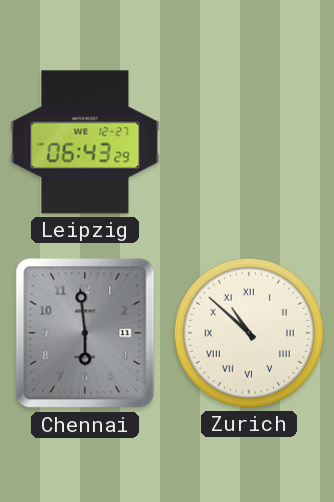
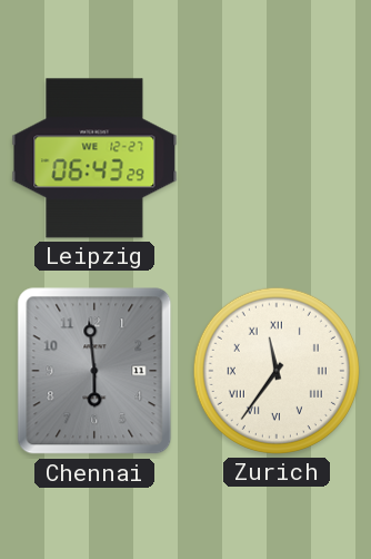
Zurich: 10:52 -> 11:36
